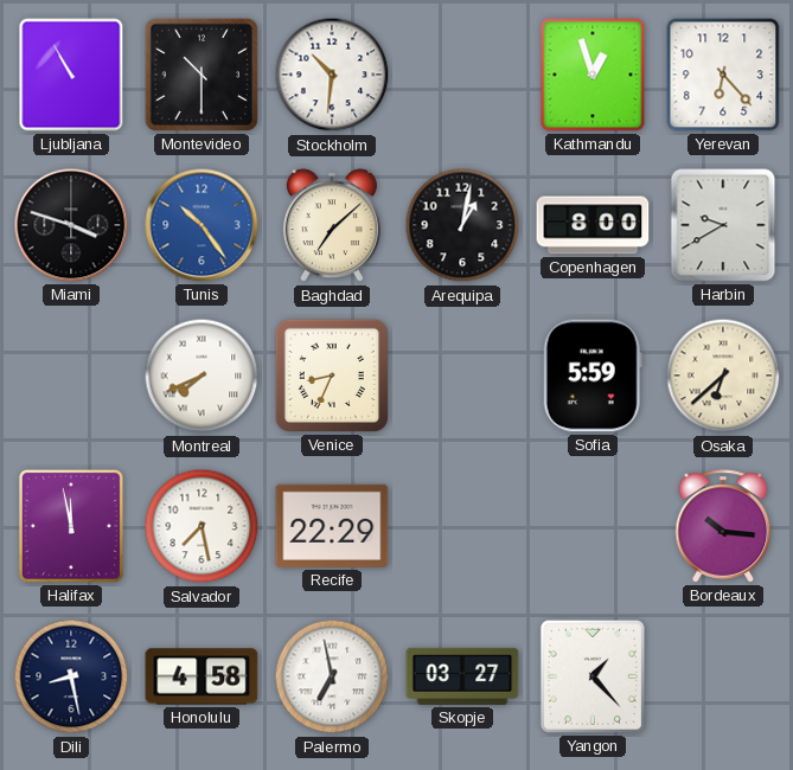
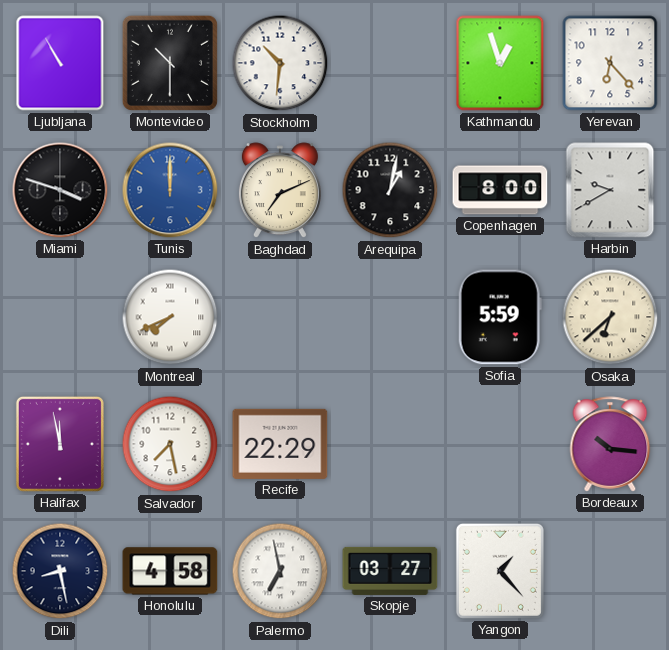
Tunis: 10:24 -> 12:00
Baghdad: 7:08 -> 7:11
Venice: 8:34 -> none
